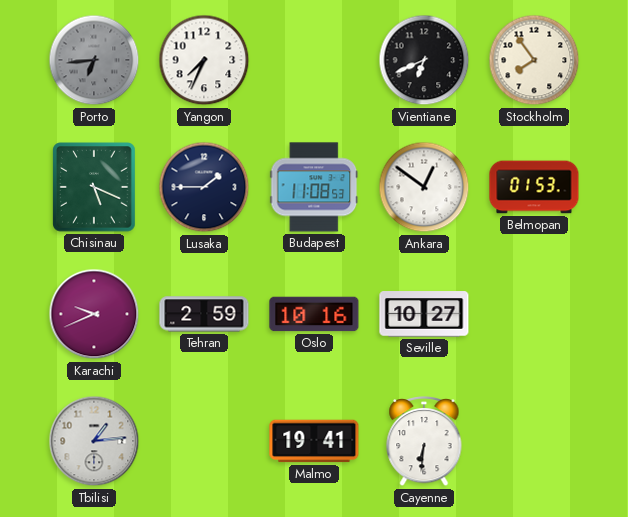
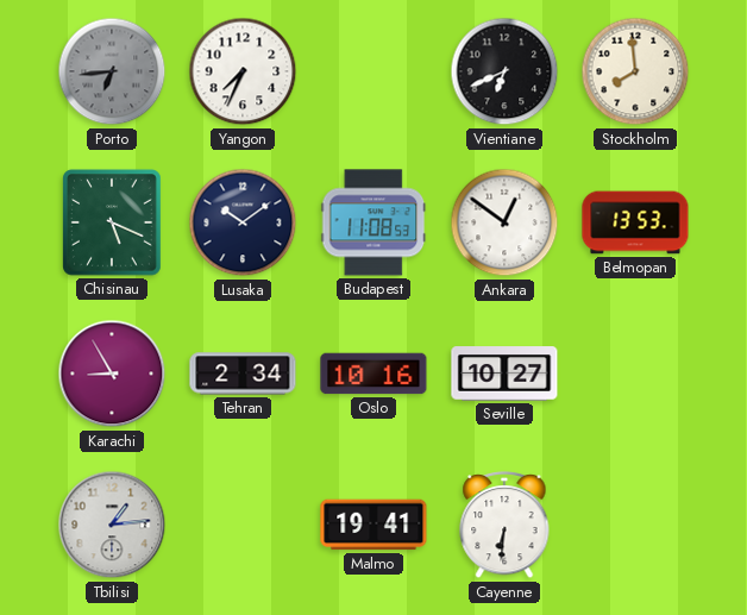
Stockholm: 7:54 -> 7:59
Lusaka: 1:45 -> 10:09
Belmopan: 01:53 -> 13:53
Karachi: 9:41 -> 8:55
Tehran: 2:59 -> 2:34
